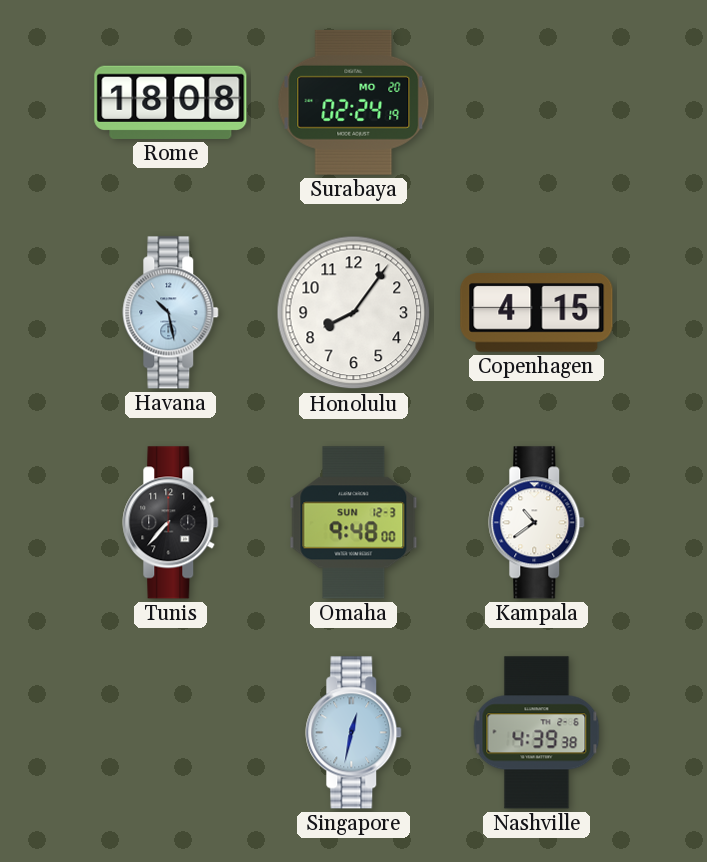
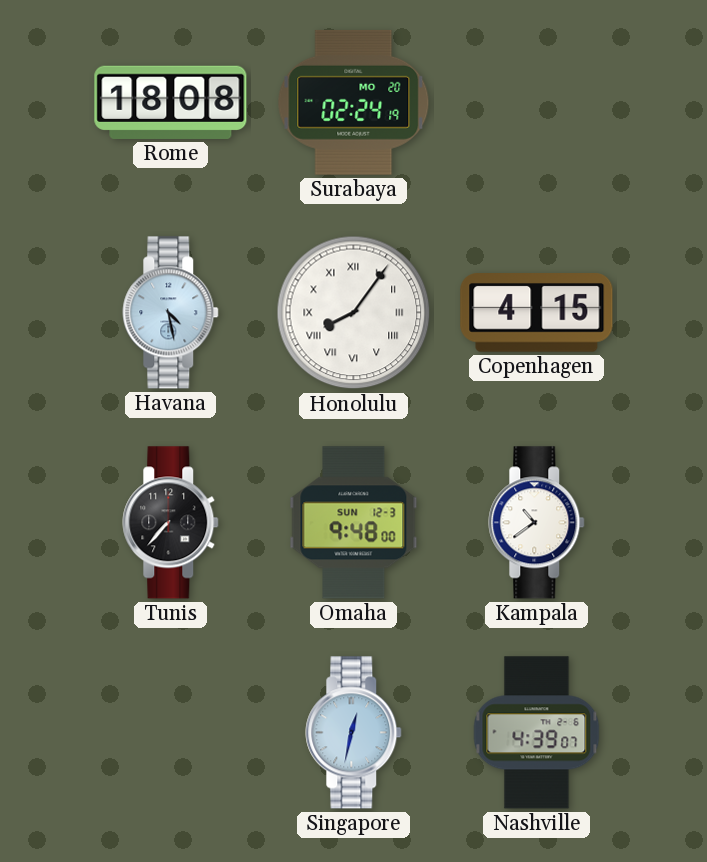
Havana: 10:28 -> 4:28
Honolulu numerals: Arabic -> Roman
Nashville: 4:39:38 -> 4:39:07
